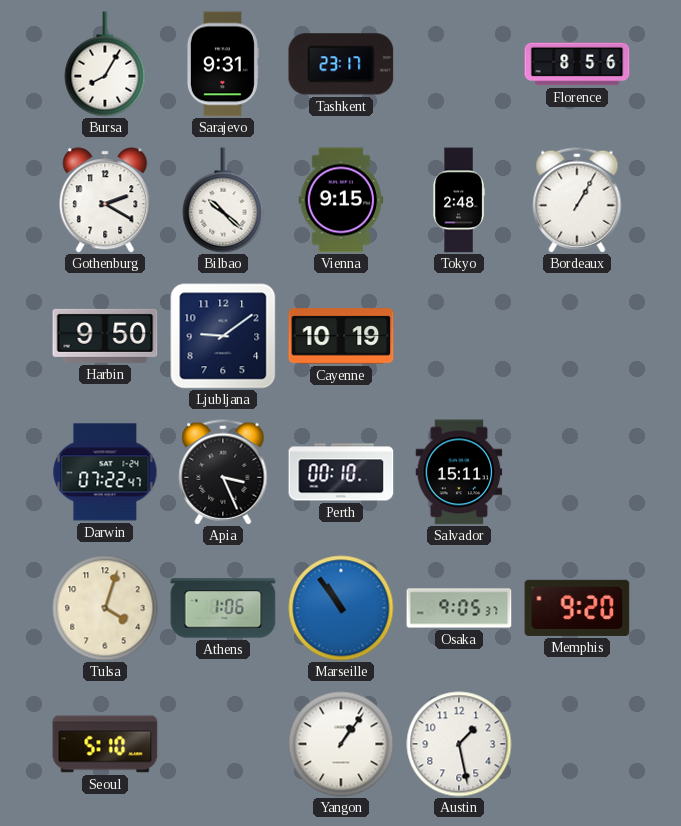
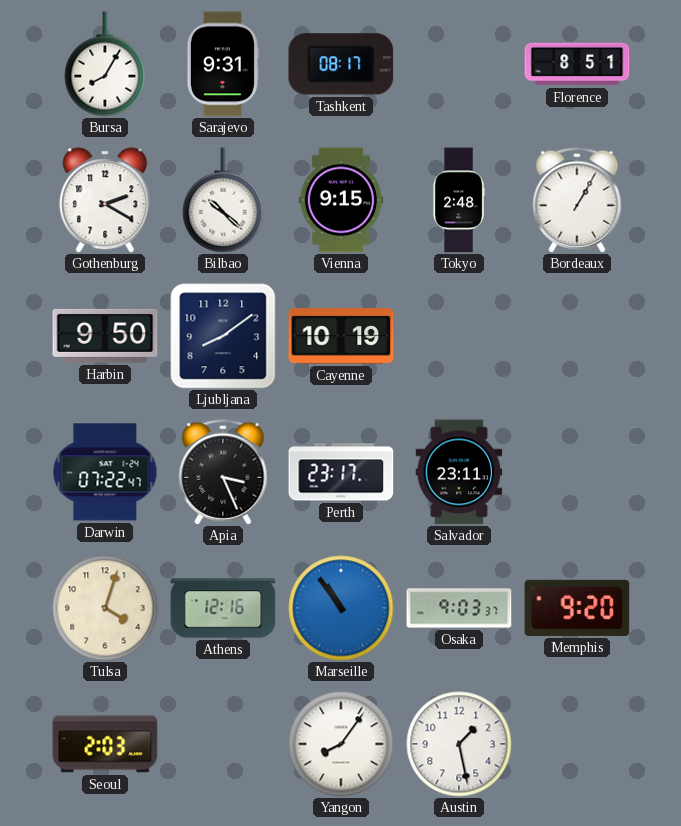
Tashkent: 23:17 -> 08:17
Florence: 8:56 -> 8:51
Ljubljana: 9:09 -> 8:09
Perth: 00:10 -> 23:17
Salvador: 15:11 -> 23:11
Athens: 1:06 -> 12:16
Osaka: 9:05 -> 9:03
Seoul: 5:10 -> 2:03
Yangon: 1:06 -> 8:06
